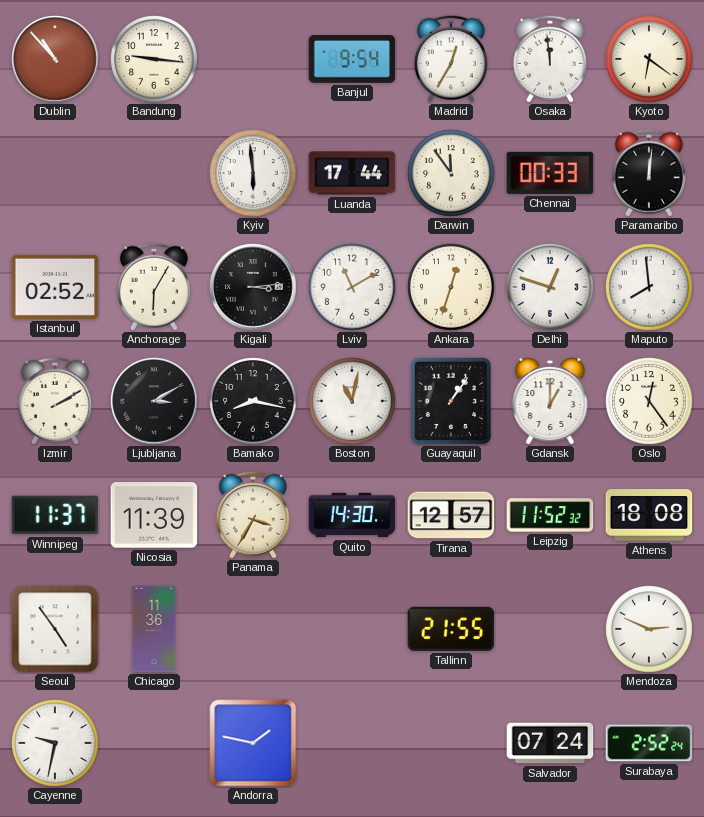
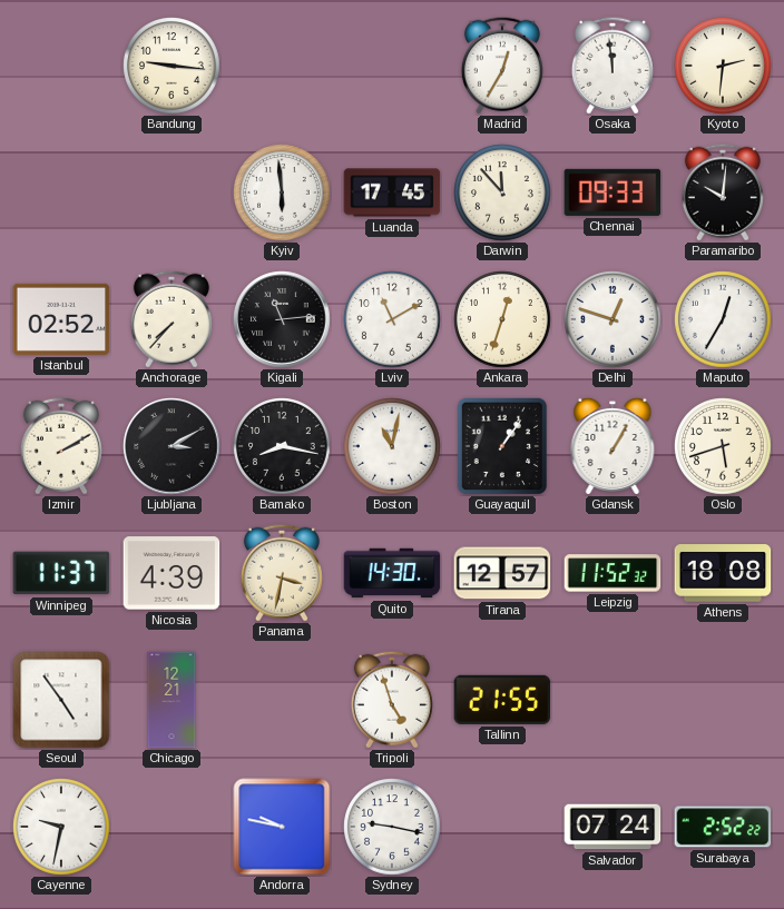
Dublin: 10:53 -> none
Banjul: 9:54 -> none
Kyoto: 6:21 -> 2:31
Luanda: 17:44 -> 17:45
Darwin: 11:54 -> 11:53
Chennai: 00:33 -> 09:33
Paramaribo: 12:01 -> 10:01
Anchorage: 6:05 -> 7:37
Kigali: 3:14 -> 11:14
Maputo: 7:59 -> 12:35
Gdansk: 1:00 -> 1:05
Oslo: 12:24 -> 5:42
Nicosia: 11:39 -> 4:39
Panama: 3:35 -> 3:32
Chicago: 11:36 -> 12:21
Tripoli: none -> 4:57
Mendoza: 2:49 -> none
Andorra: 1:47 -> 9:47
Sydney: none -> 9:17
Surabaya: 2:52:24 -> 2:52:22
